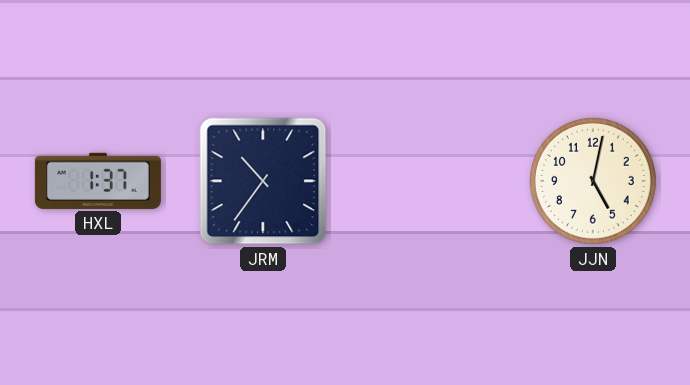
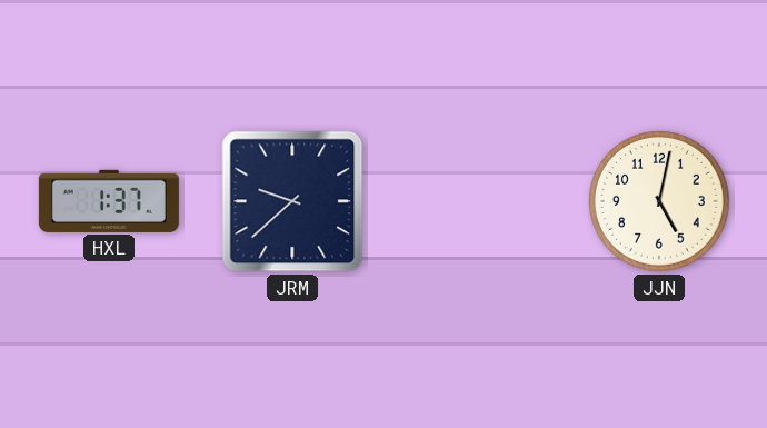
JRM: 10:36 -> 9:38
